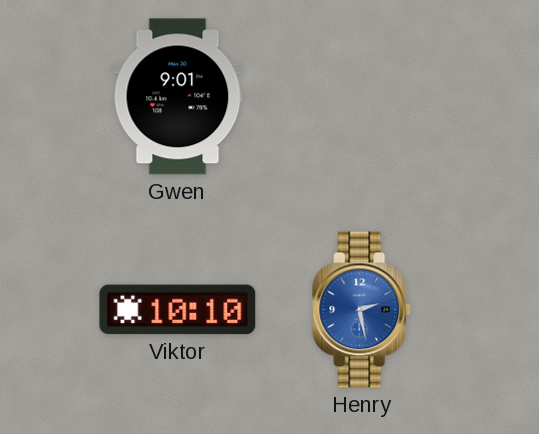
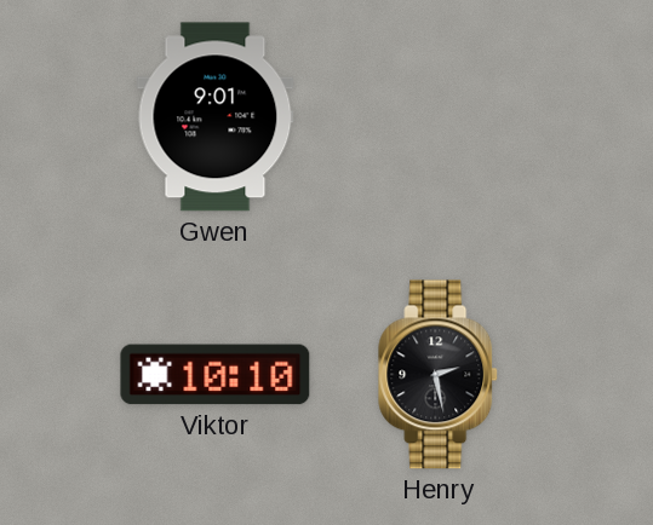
Henry dial: blue -> black
